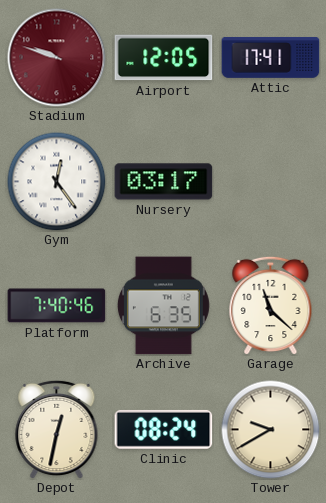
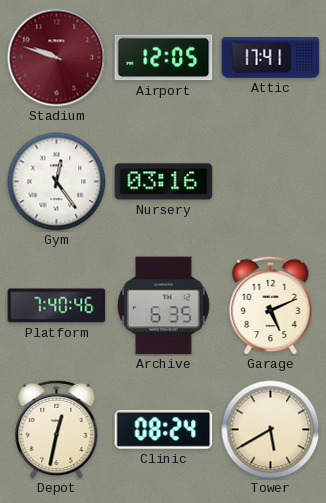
Nursery: 03:17 -> 03:16
Garage: 11:22 -> 5:11
Tower: 9:40 -> 5:40
